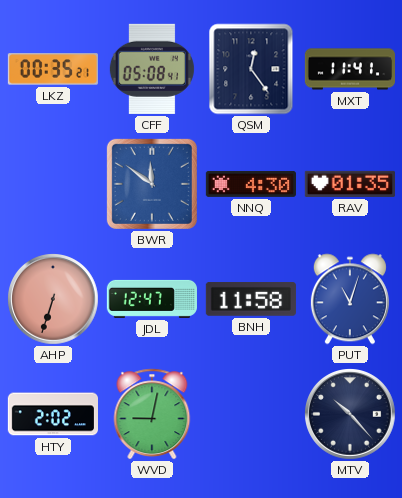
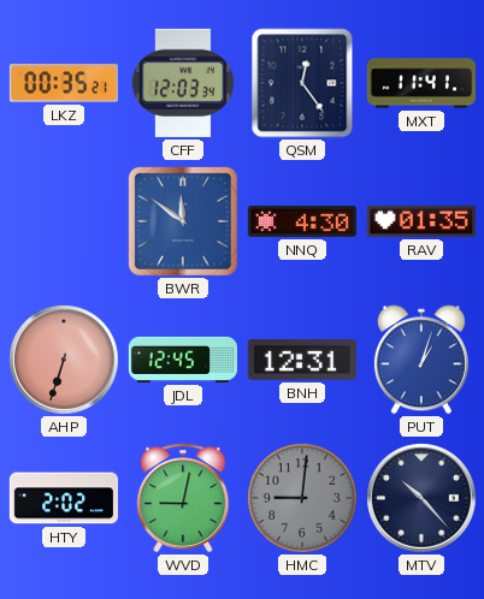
CFF: 05:08 -> 12:03
JDL: 12:47 -> 12:45
BNH: 11:58 -> 12:31
PUT: 11:03 -> 1:03
HMC: none -> 9:01
